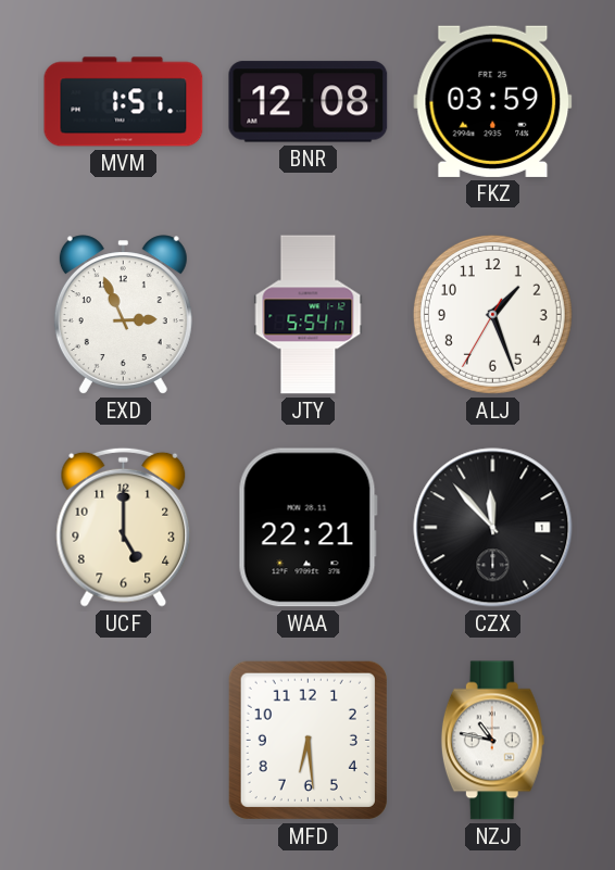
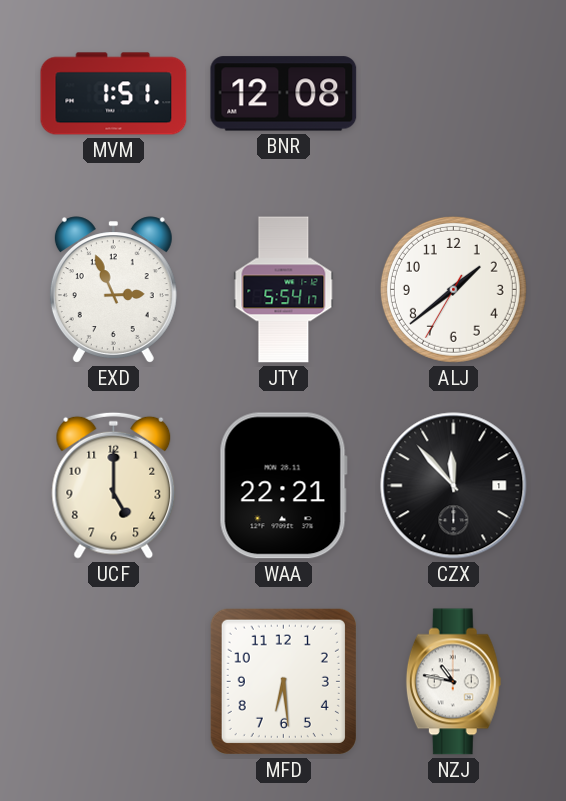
FKZ: 03:59 -> none
ALJ: 1:26 -> 1:38
